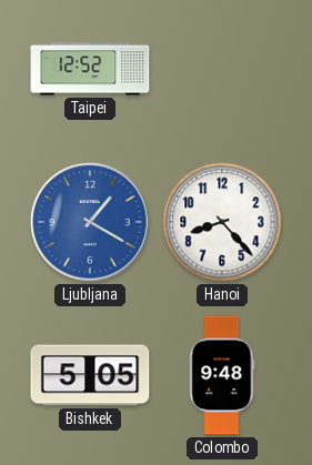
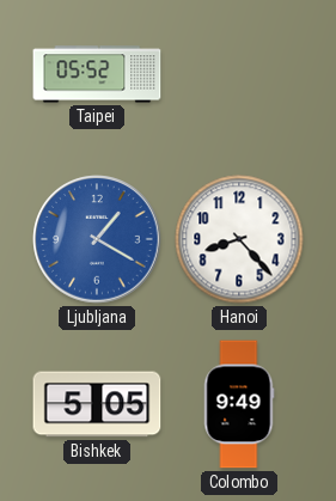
Taipei: 12:52 -> 05:52
Colombo: 9:48 -> 9:49
